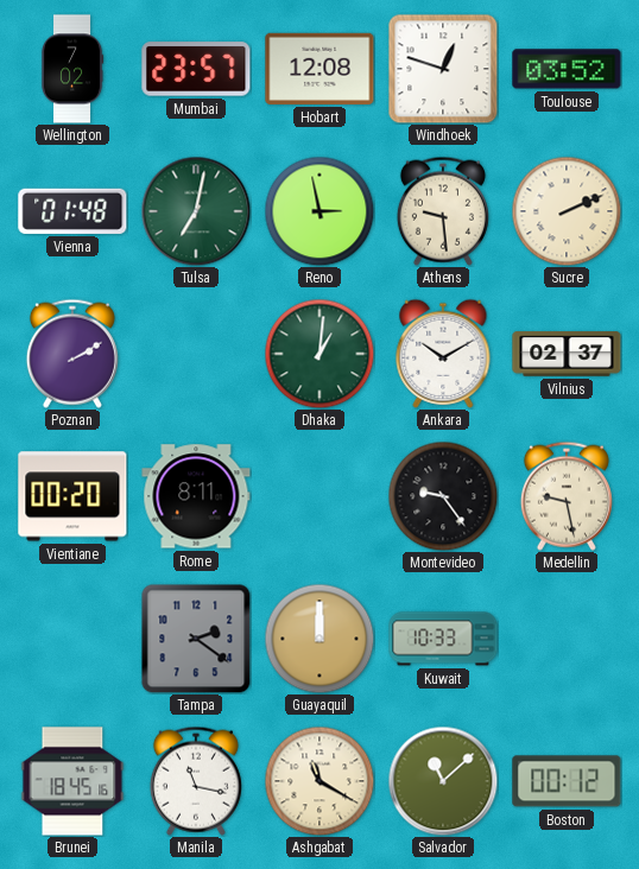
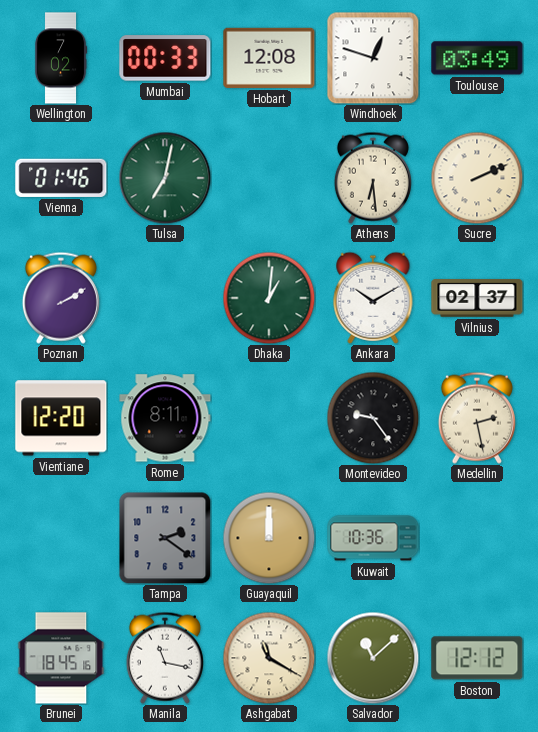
Mumbai: 23:57 -> 00:33
Toulouse: 03:52 -> 03:49
Vienna: 01:48 -> 01:46
Reno: 2:58 -> none
Athens: 9:29 -> 6:29
Vientiane: 00:20 -> 12:20
Medellin: 9:28 -> 2:28
Kuwait: 10:33 -> 10:36
Boston: 00:12 -> 12:12
